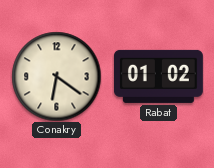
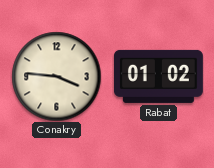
Conakry: 6:21 -> 3:46
